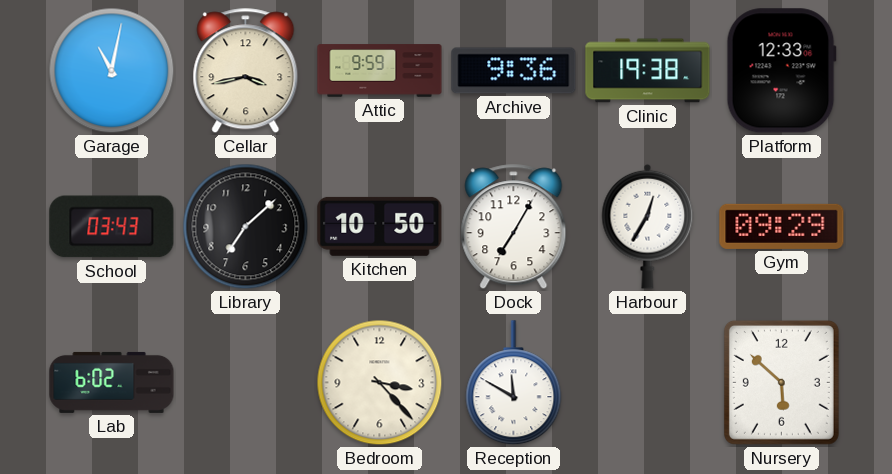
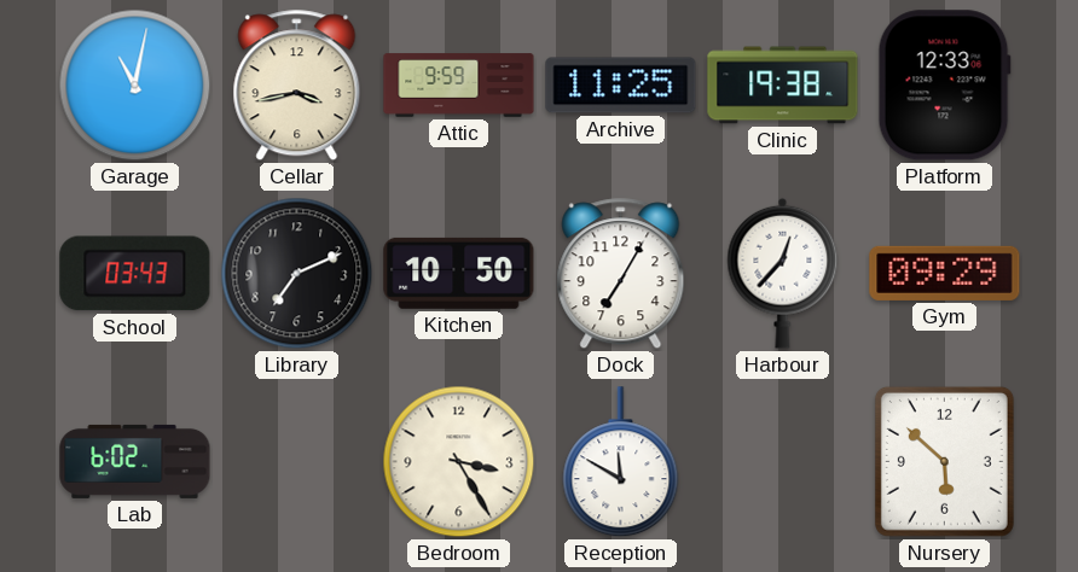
Archive: 9:36 -> 11:25
Library: 7:08 -> 7:11
Harbour: 12:35 -> 12:37
Bedroom: 3:23 -> 3:25
